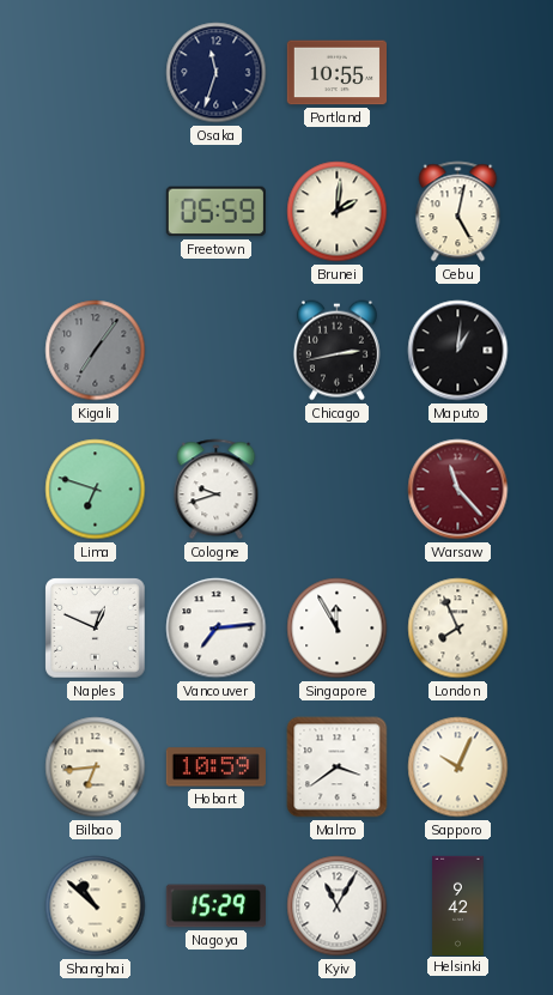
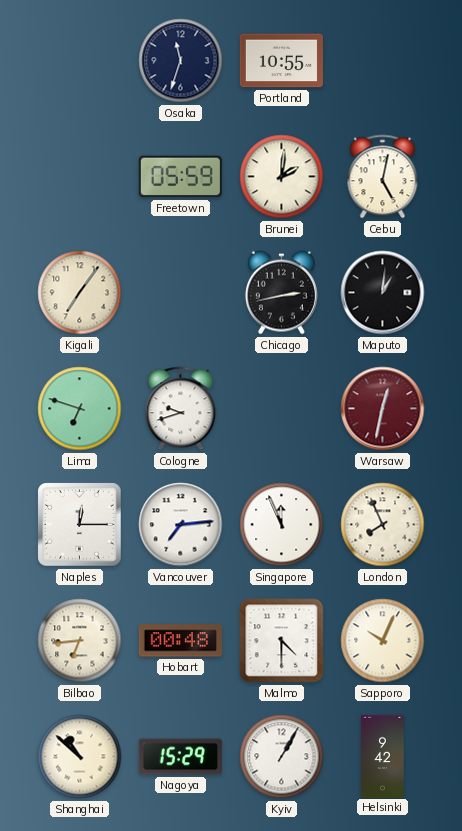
Kigali dial: grey -> cream
Warsaw: 11:23 -> 12:32
Naples: 12:49 -> 12:15
Singapore: 11:55 -> 11:56
Hobart: 10:59 -> 00:48
Malmo: 3:39 -> 4:30
Kyiv: 11:05 -> 1:05
